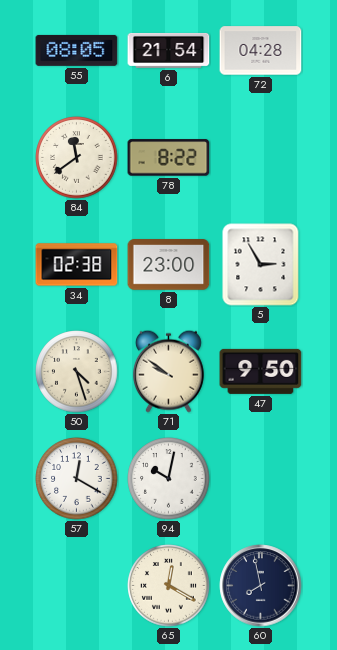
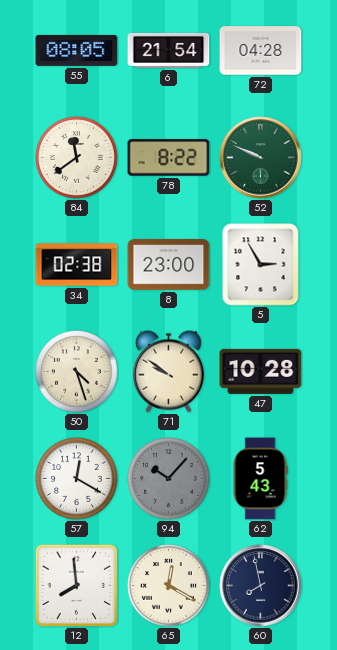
52: none -> 9:49
47: 9:50 -> 10:28
94: 10:02 -> 10:07
94 dial: white -> grey
62: none -> 5:43
12: none -> 7:59
